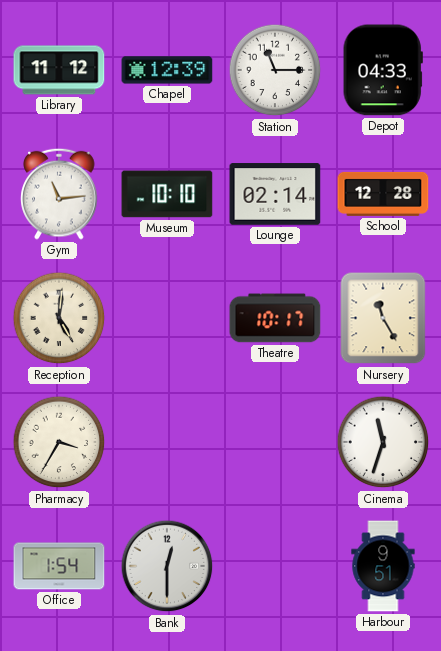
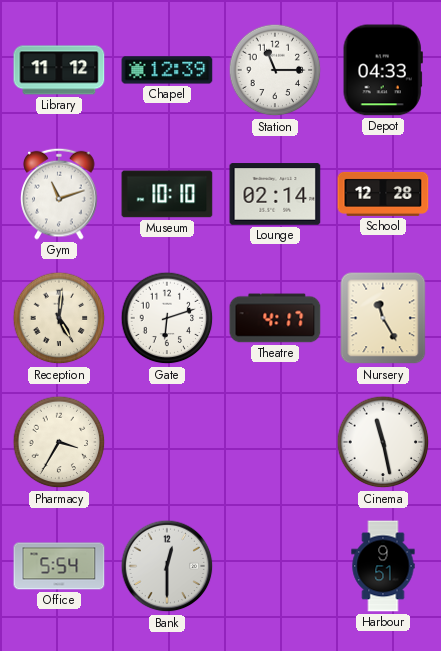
Gym: 11:14 -> 11:12
Gate: none -> 6:12
Theatre: 10:17 -> 4:17
Cinema: 11:33 -> 11:28
Office: 1:54 -> 5:54
